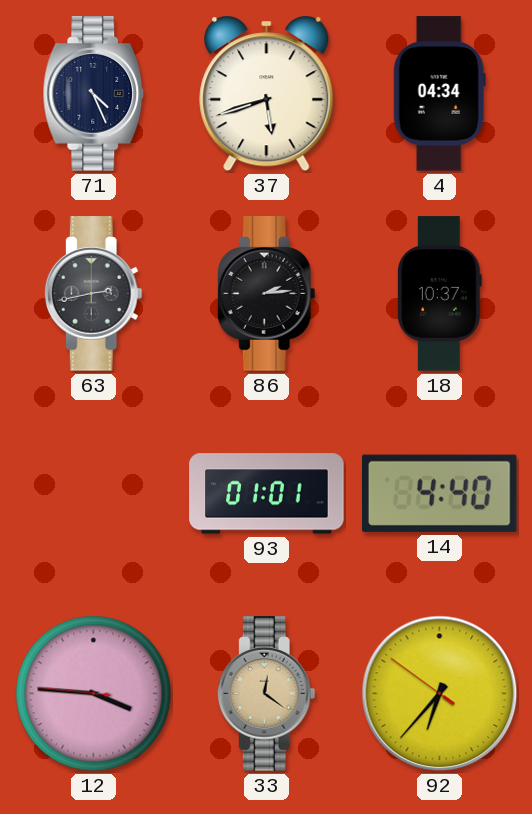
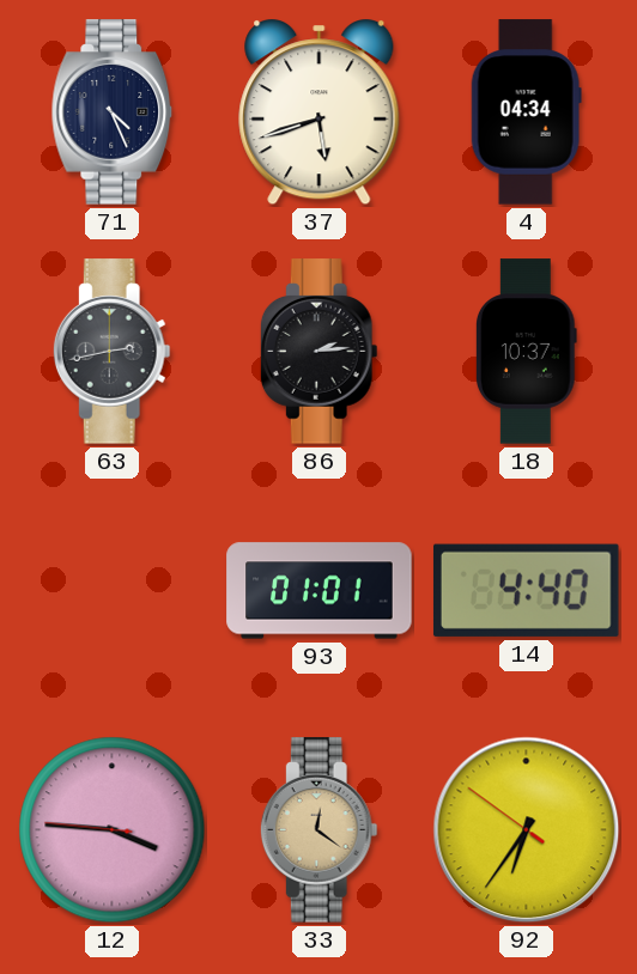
92: 6:36 -> 6:35
